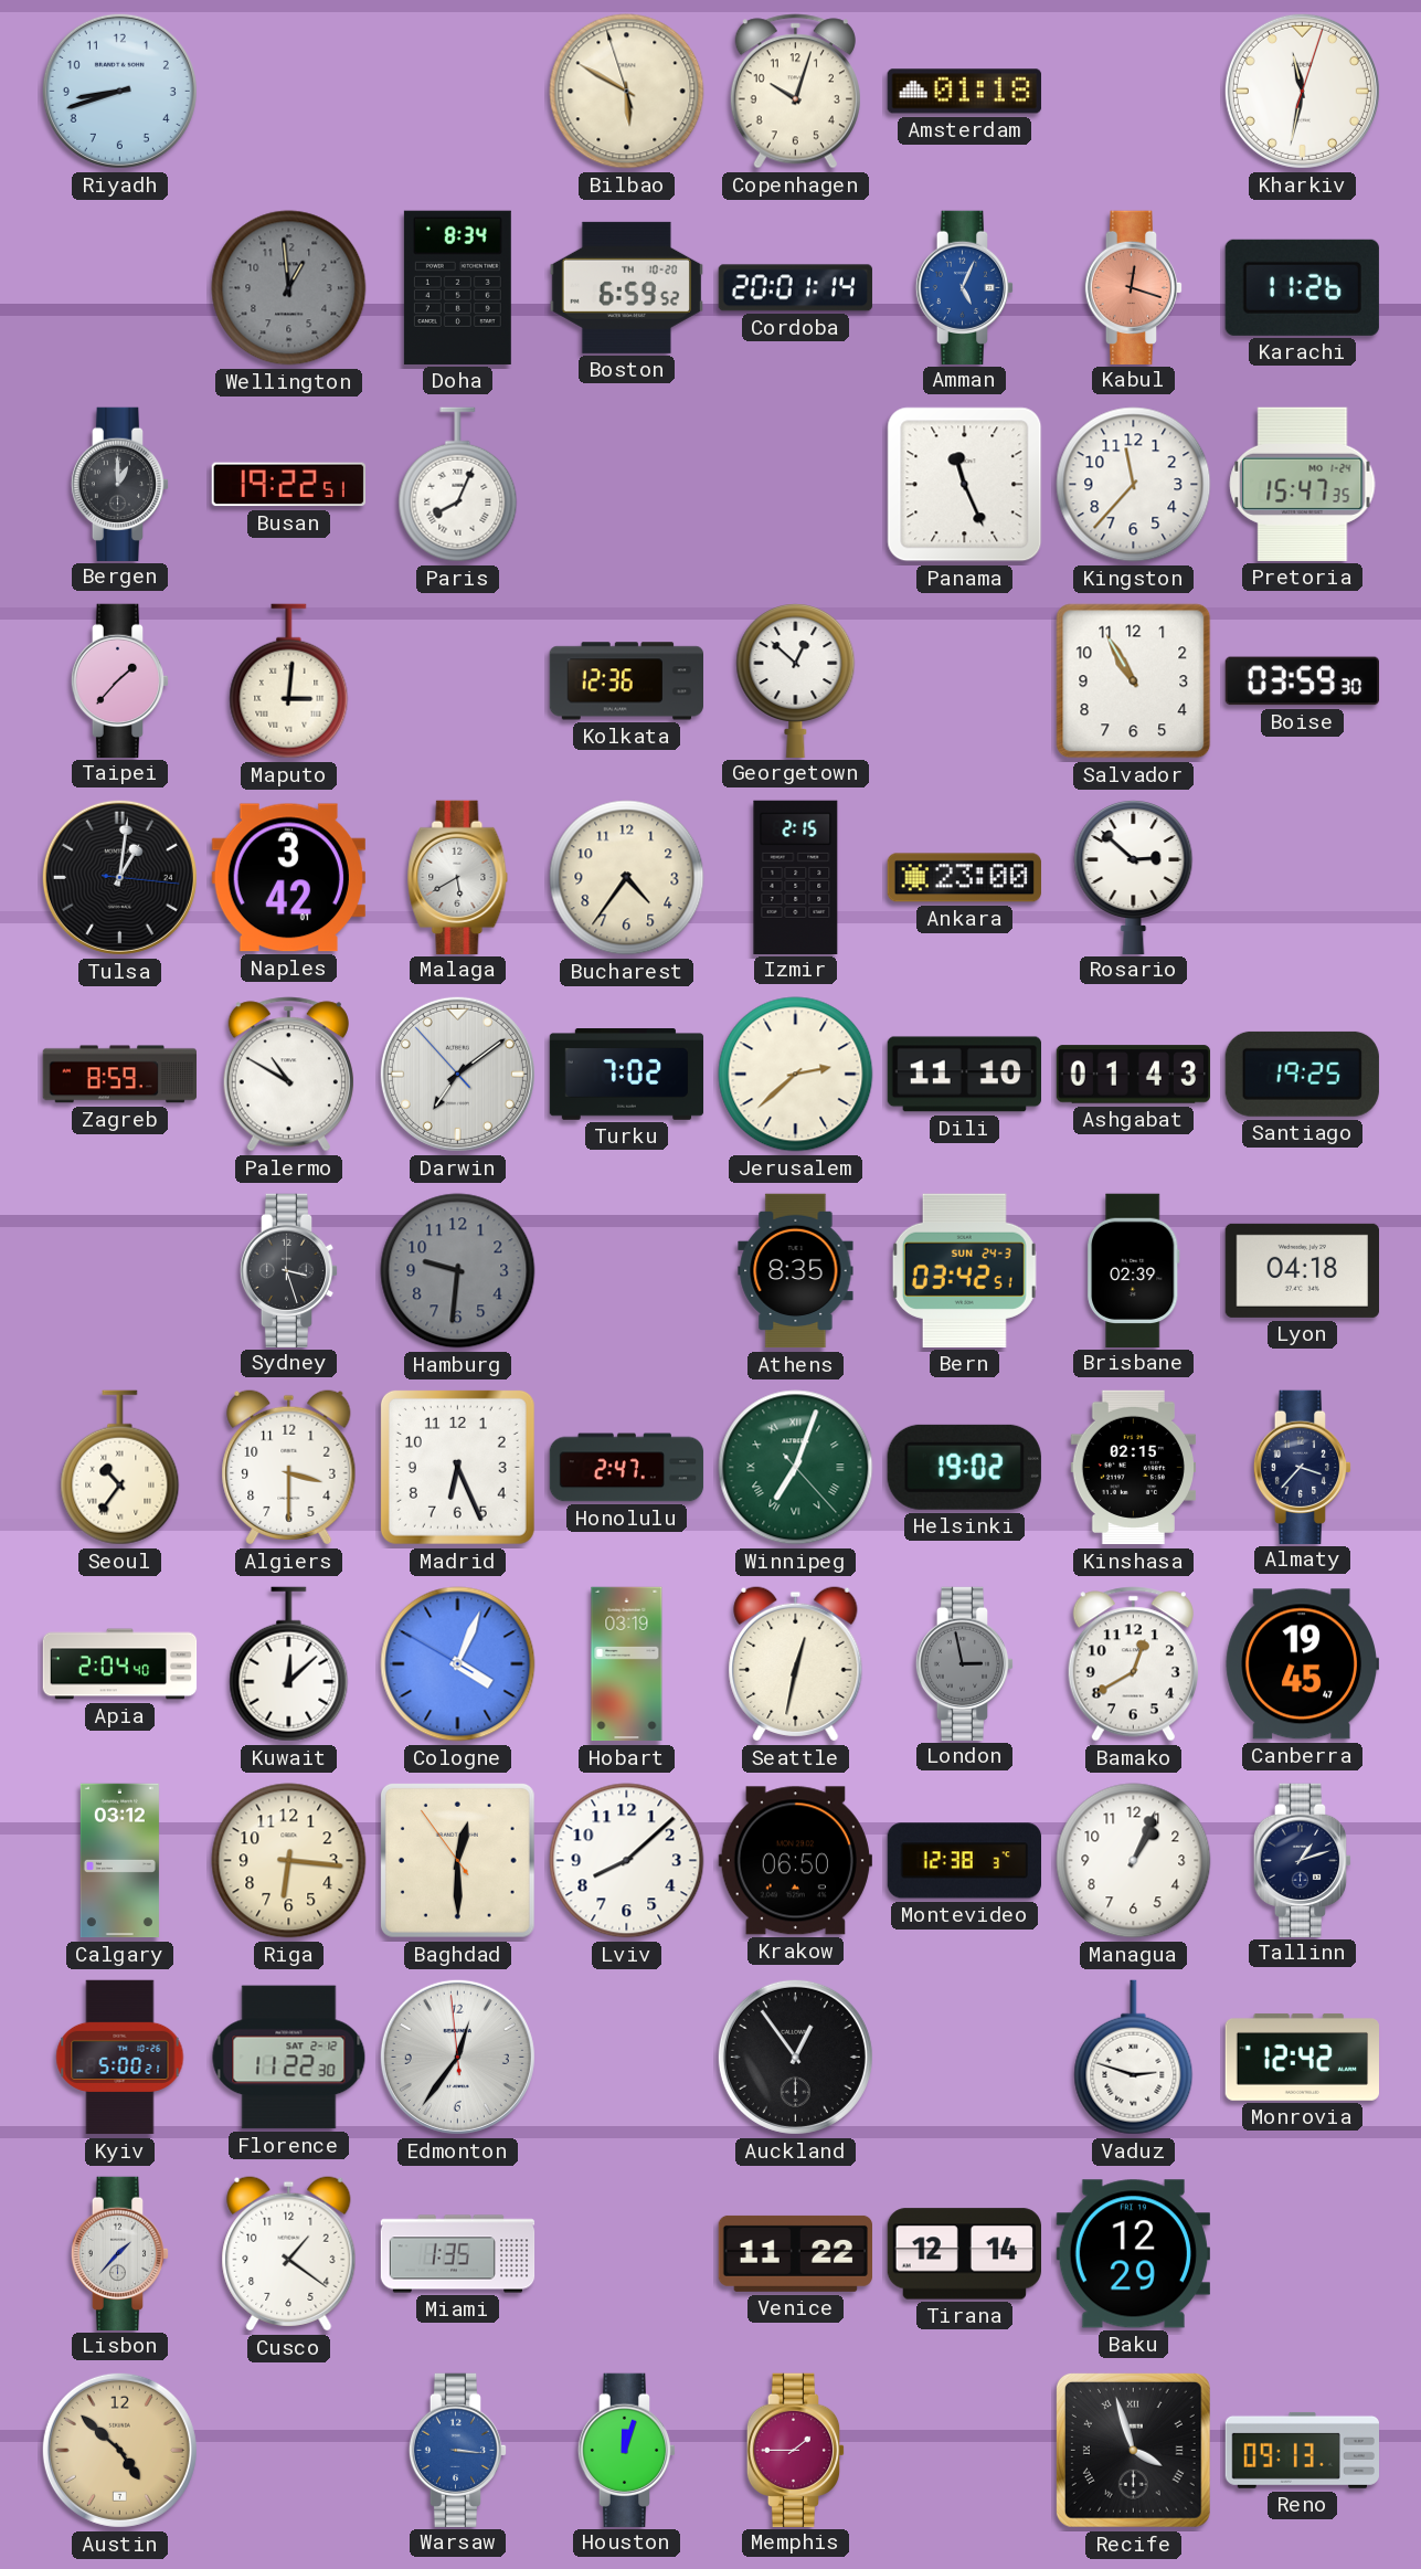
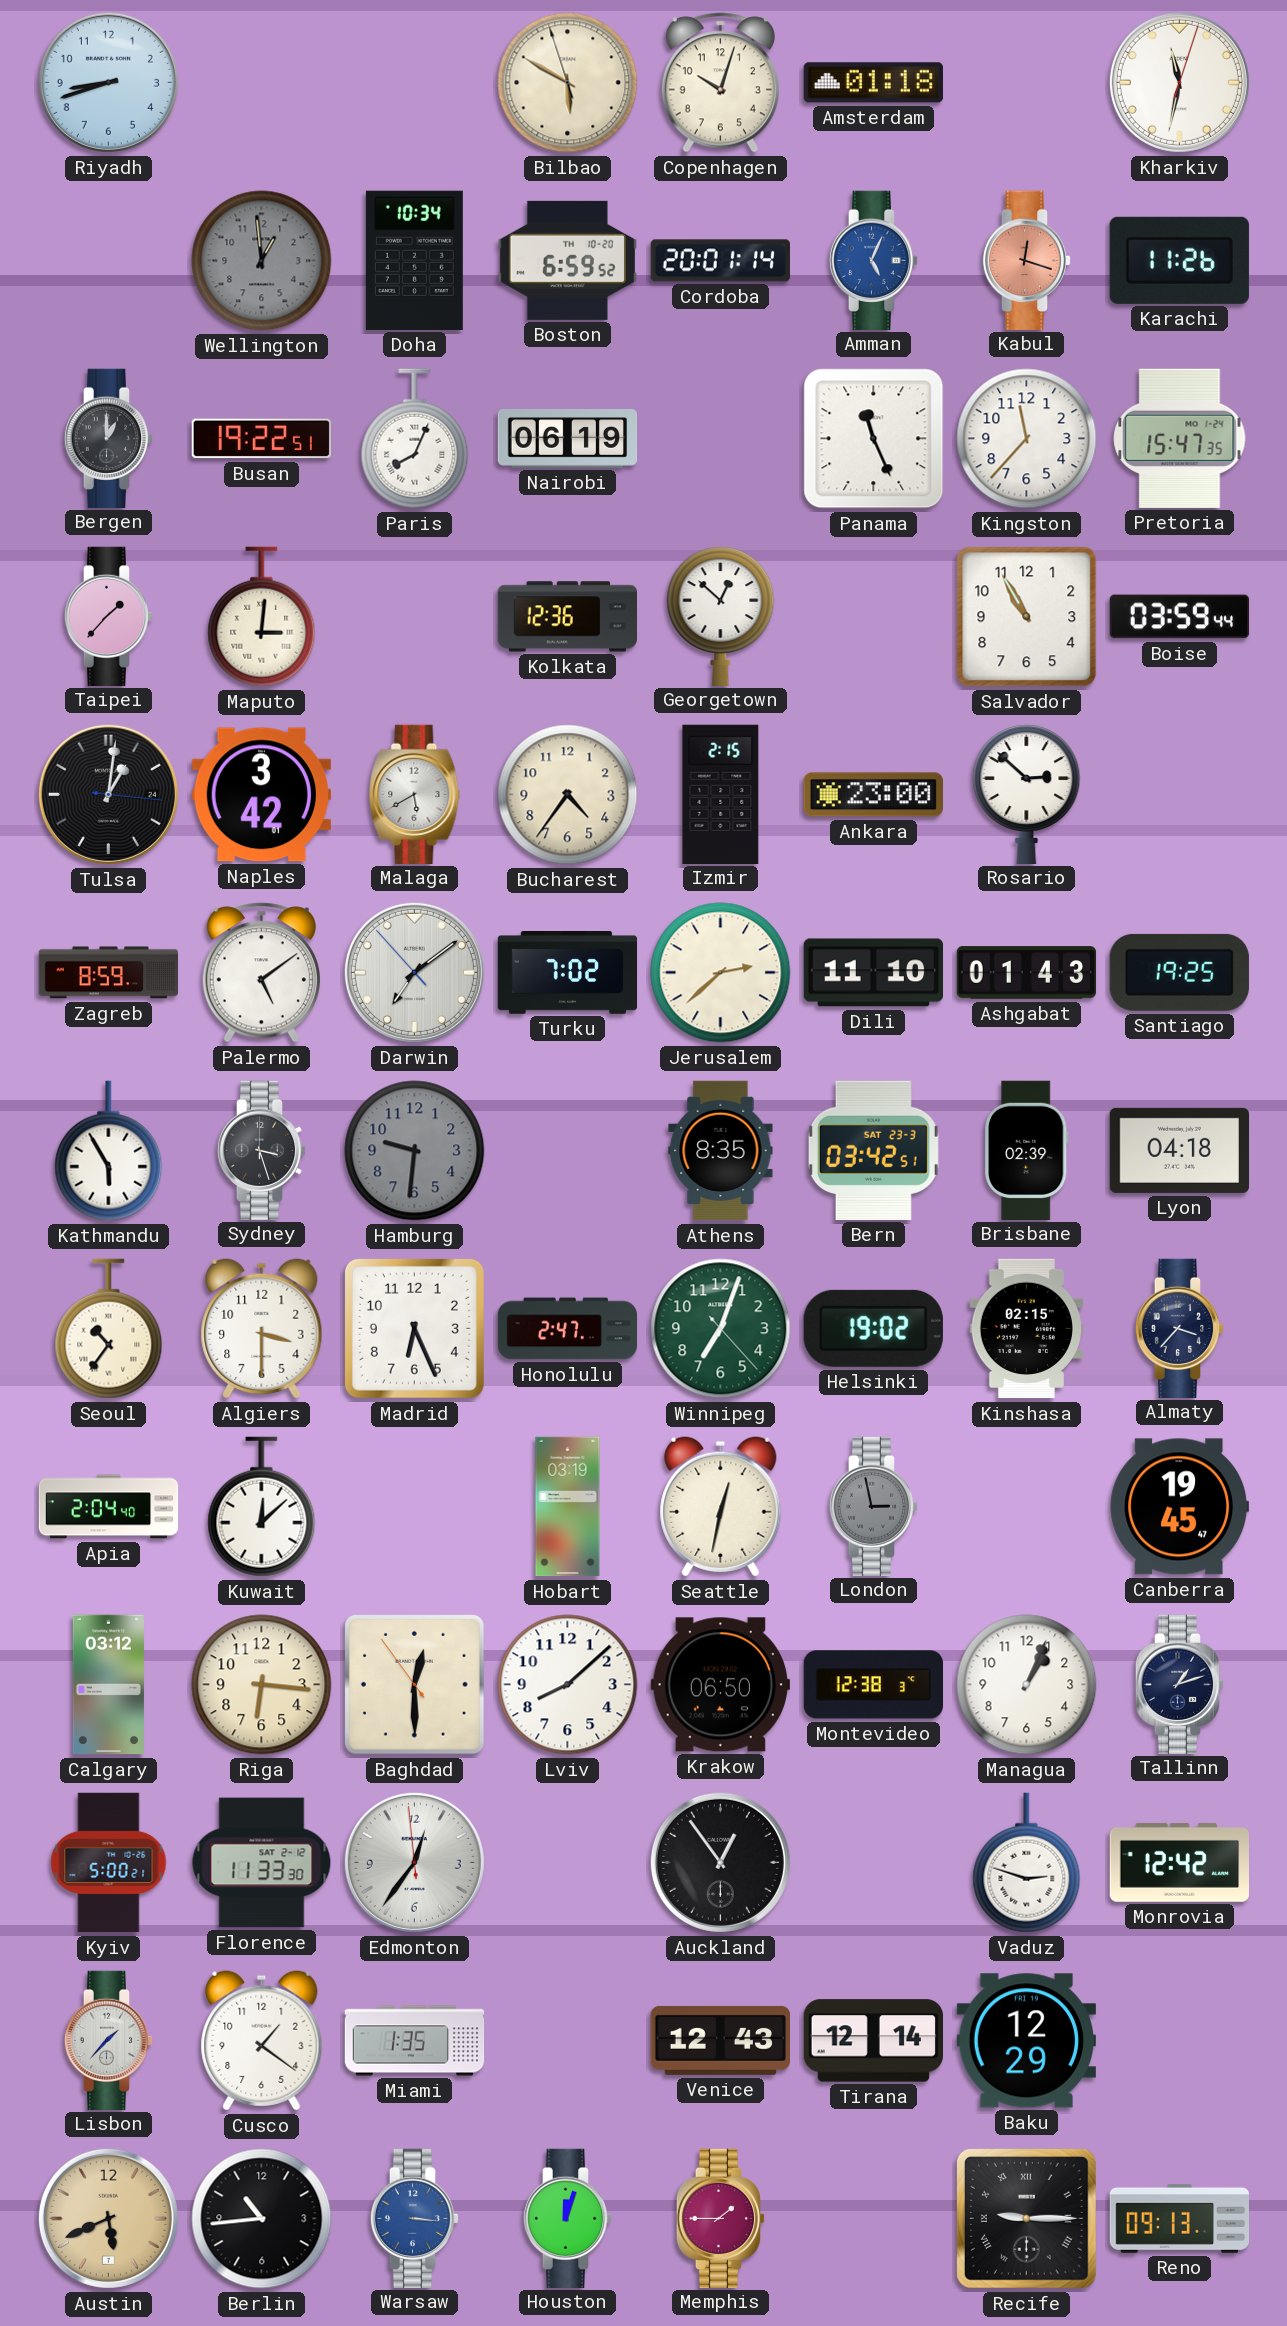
Doha: 8:34 -> 10:34
Nairobi: none -> 06:19
Boise: 03:59:30 -> 03:59:44
Palermo: 10:50 -> 5:09
Kathmandu: none -> 5:55
Bern date: SUN 24-3 -> SAT 23-3
Winnipeg numerals: Roman -> Arabic
Cologne: 4:03 -> none
Bamako: 12:40 -> none
Florence: 11:22 -> 11:33
Venice: 11:22 -> 12:43
Austin: 4:52 -> 5:41
Berlin: none -> 10:44
Recife: 3:57 -> 9:15
